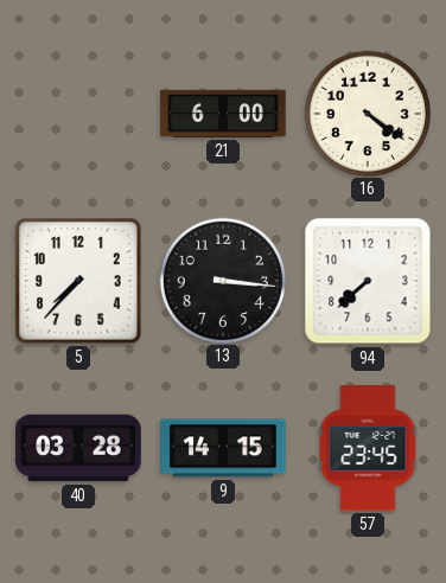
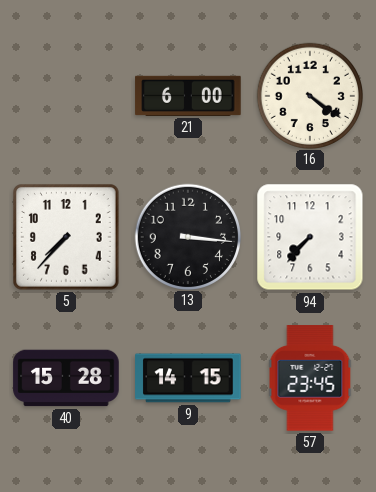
94: 7:38 -> 7:37
40: 03:28 -> 15:28
